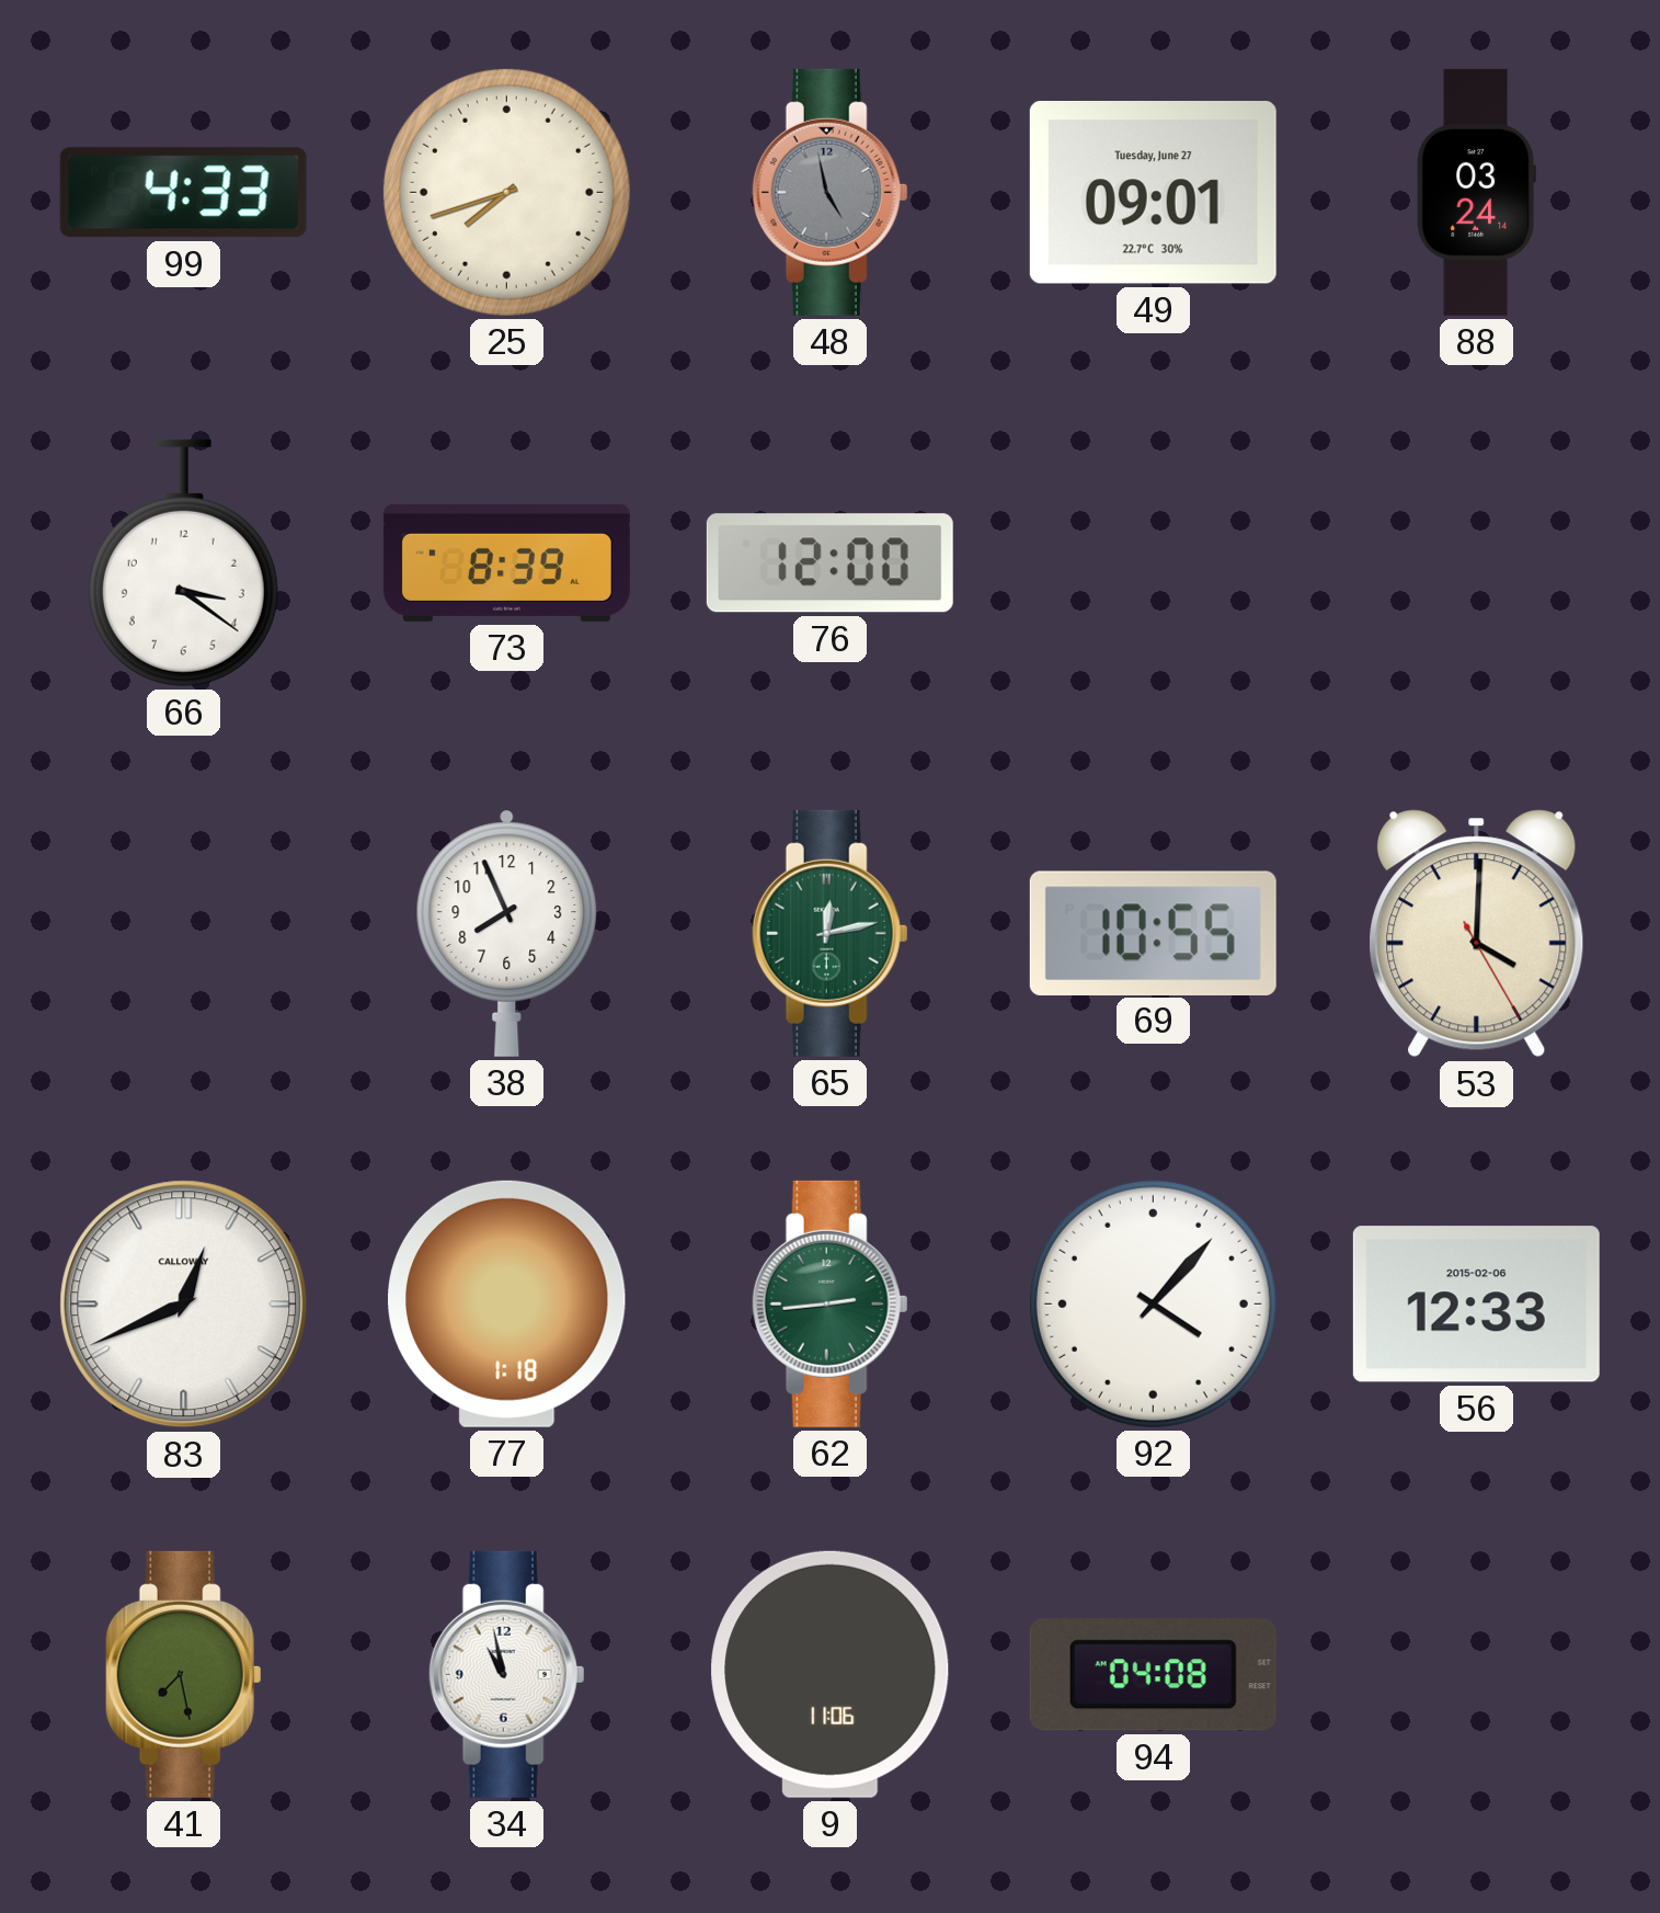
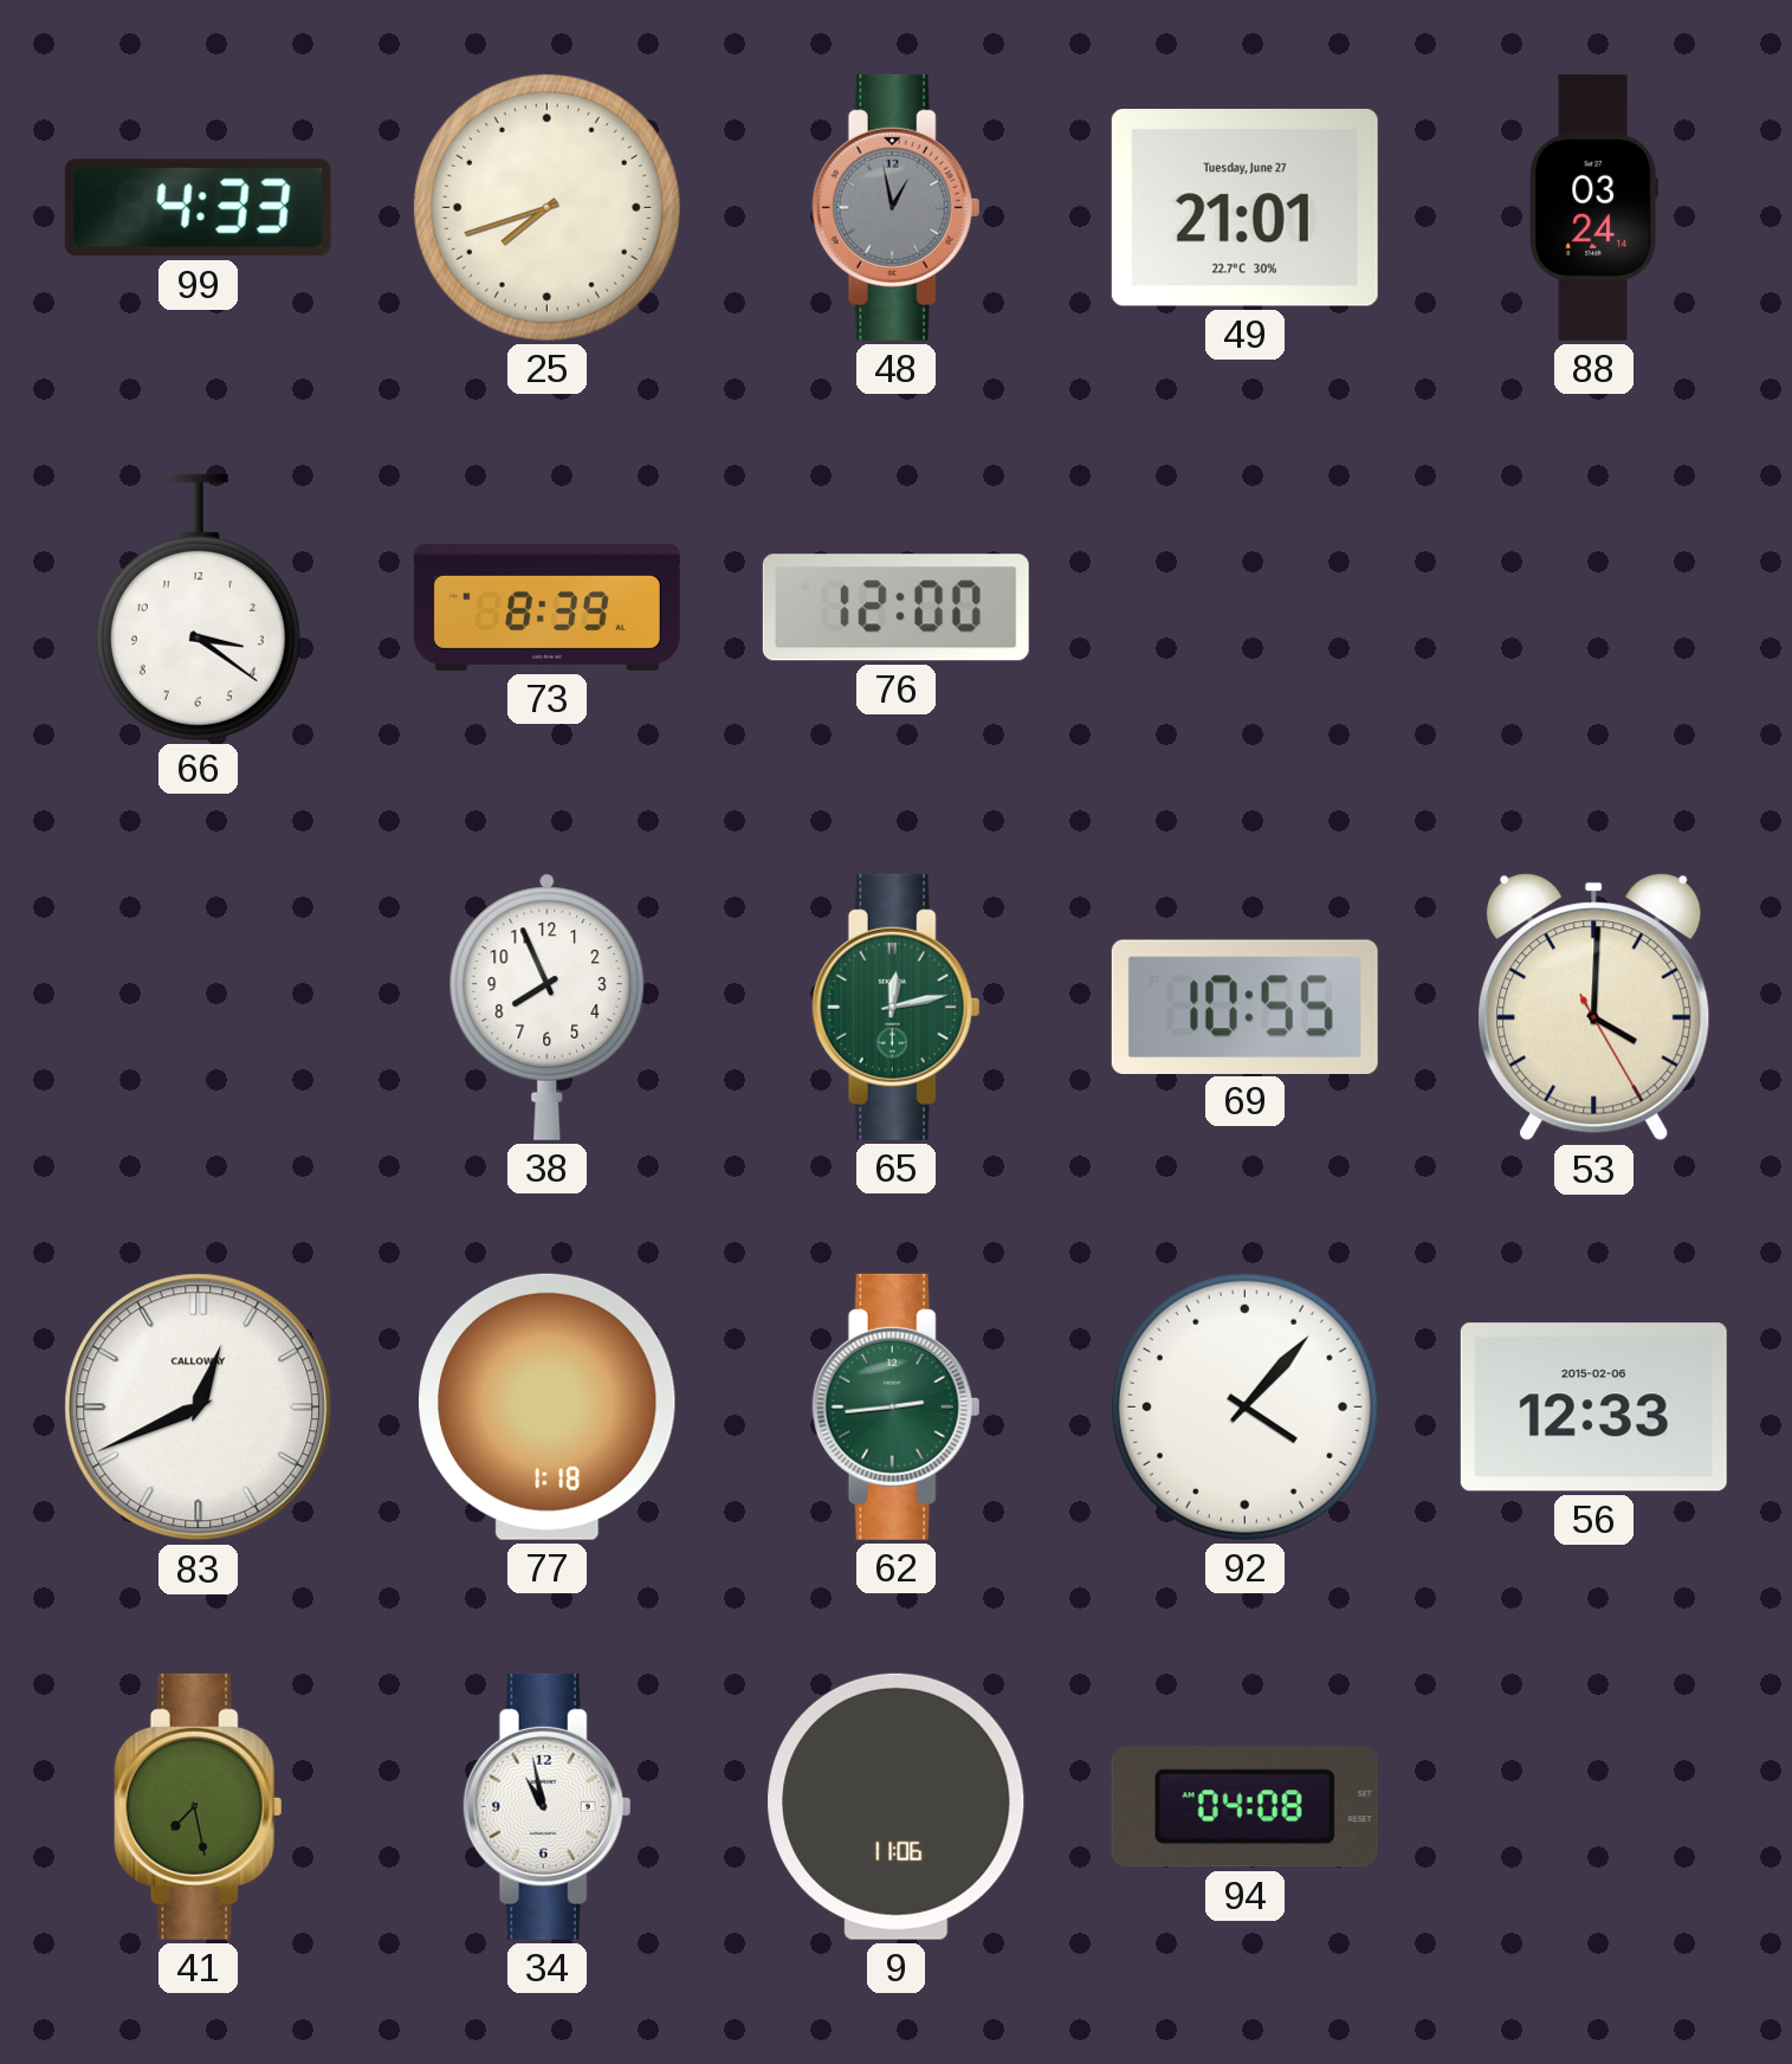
48: 4:58 -> 12:58
49: 09:01 -> 21:01
